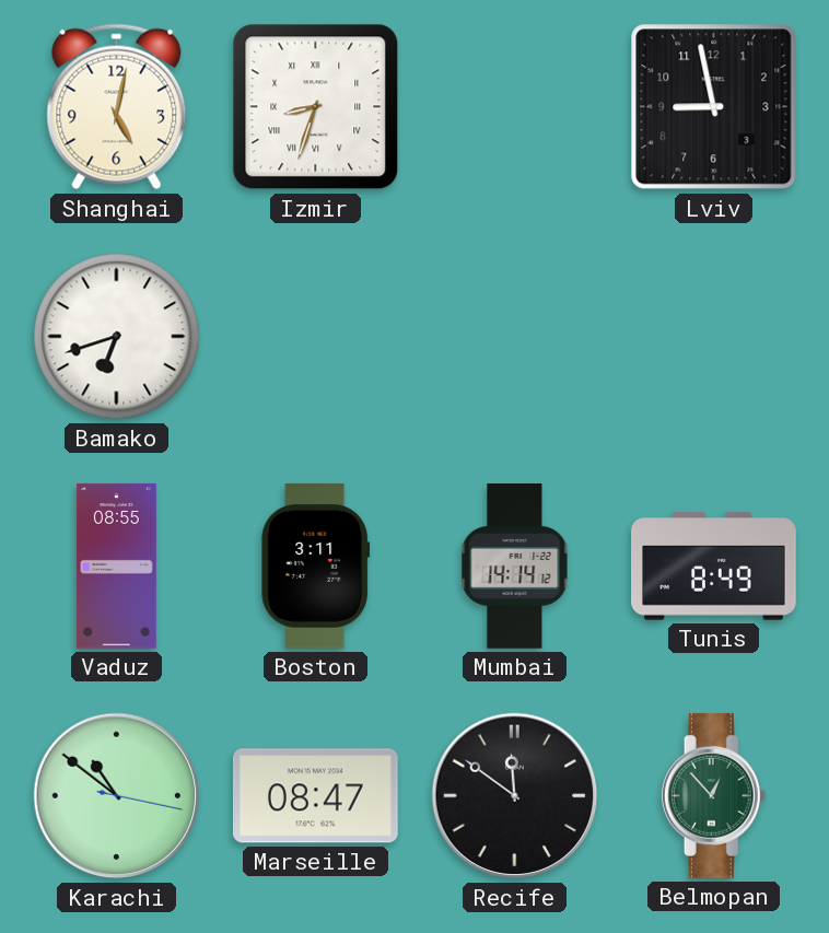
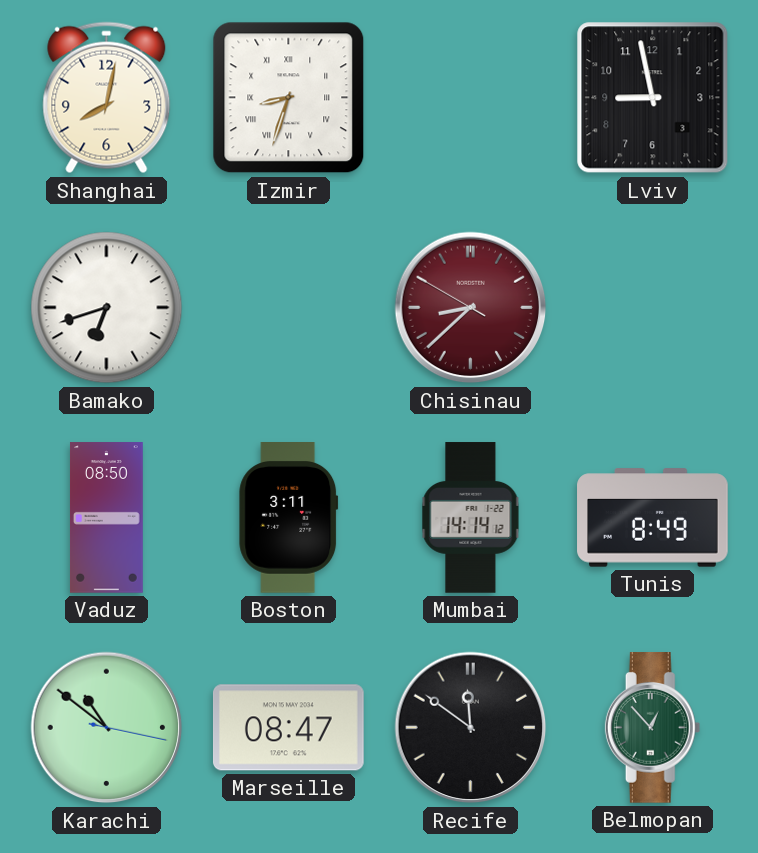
Shanghai: 5:02 -> 8:02
Chisinau: none -> 8:37
Vaduz: 08:55 -> 08:50
